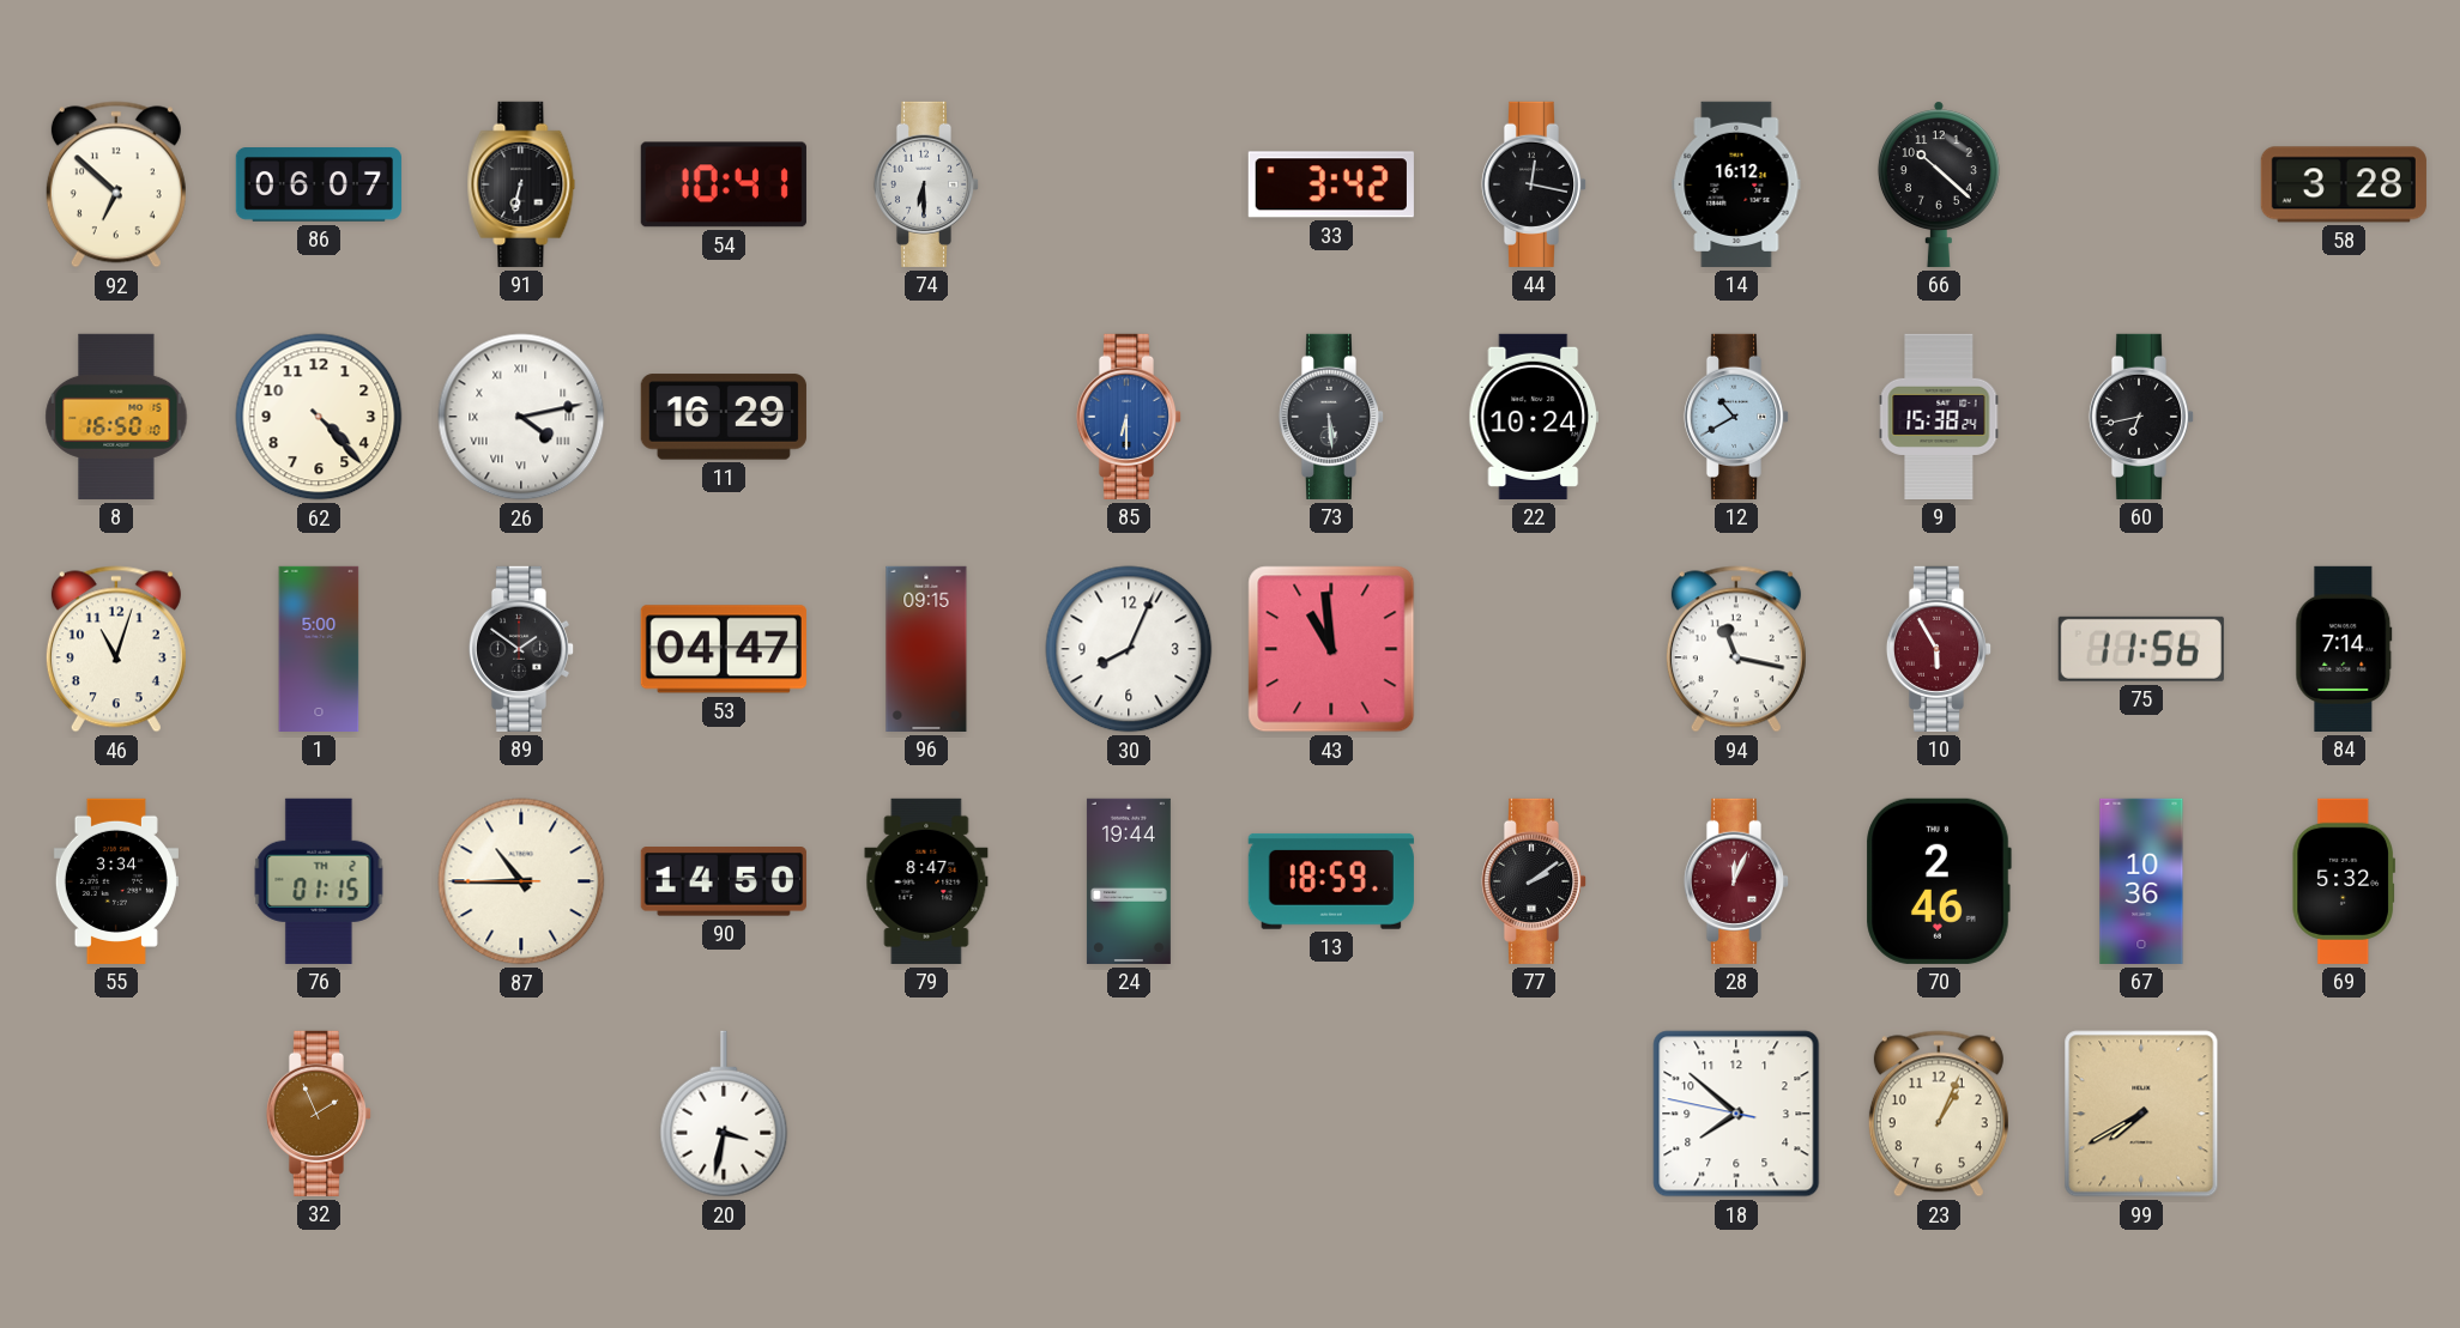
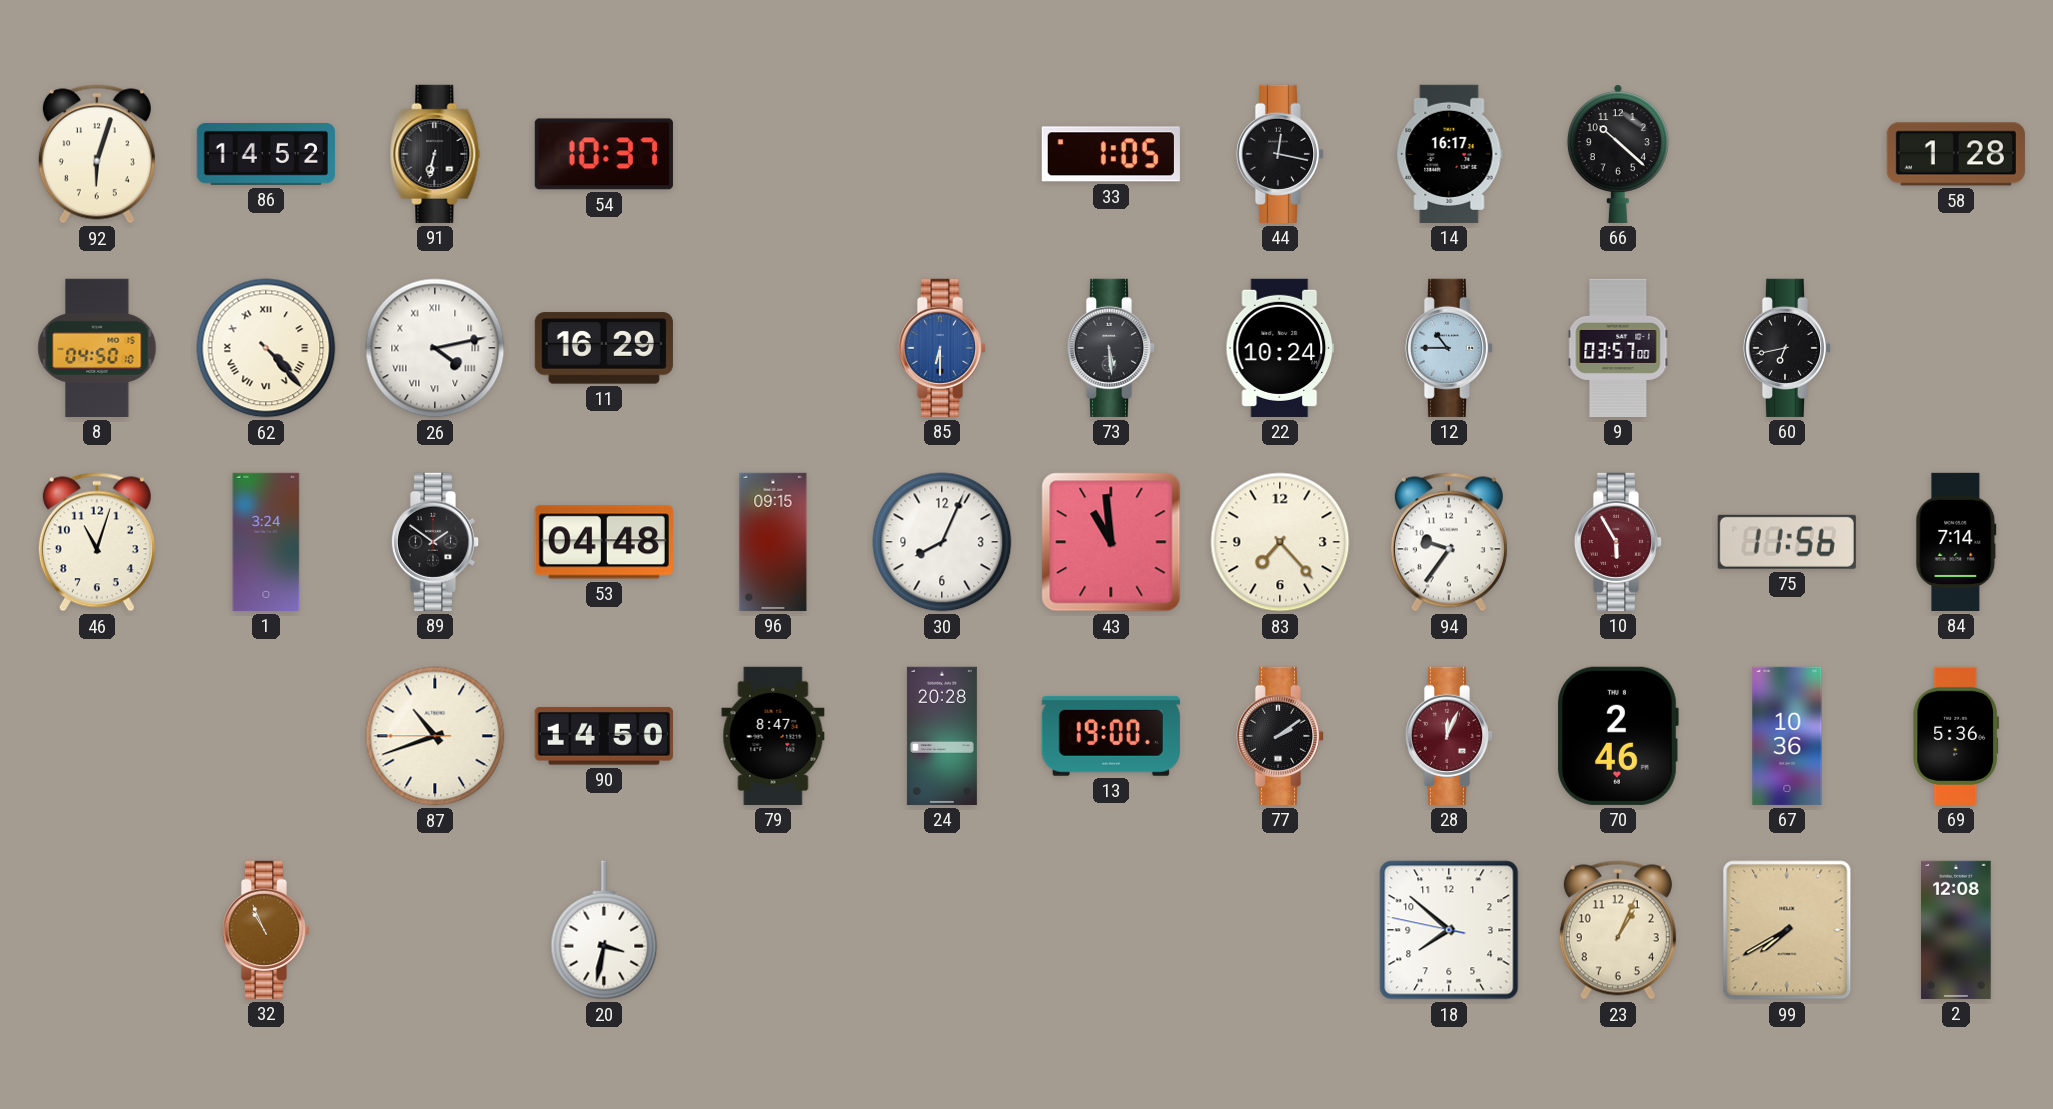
92: 6:52 -> 6:03
86: 06:07 -> 14:52
54: 10:41 -> 10:37
74: 6:30 -> none
33: 3:42 -> 1:05
14: 16:12 -> 16:17
58: 3:28 -> 1:28
8: 16:50 -> 04:50
62 numerals: Arabic -> Roman
12: 10:40 -> 10:45
9: 15:38 -> 03:57
1: 5:00 -> 3:24
53: 04:47 -> 04:48
83: none -> 7:23
94: 11:17 -> 9:36
55: 3:34 -> none
76: 01:15 -> none
87: 10:44 -> 10:41
24: 19:44 -> 20:28
13: 18:59 -> 19:00
69: 5:32 -> 5:36
32: 1:56 -> 10:56
2: none -> 12:08
